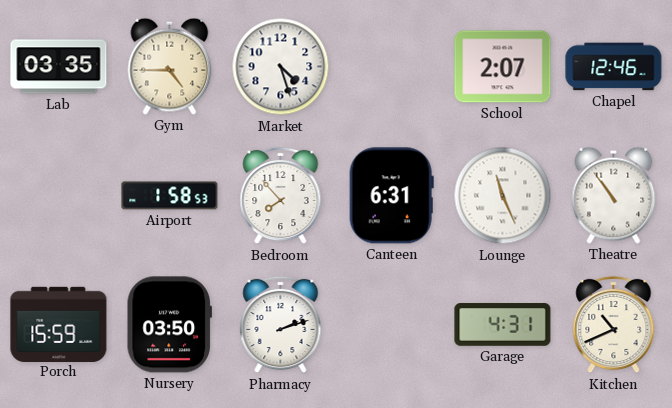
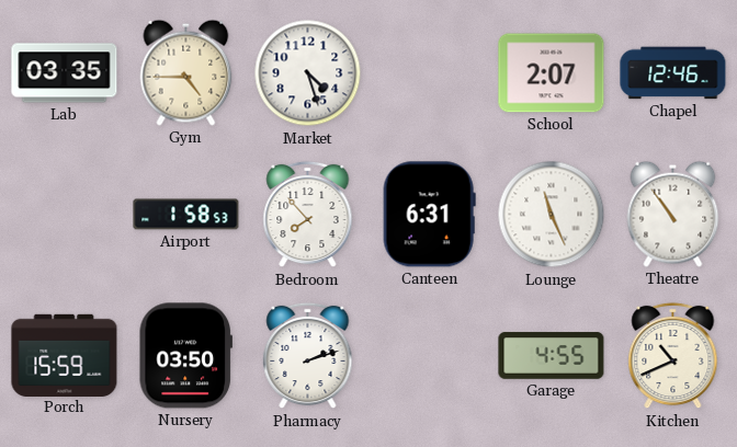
Garage: 4:31 -> 4:55
